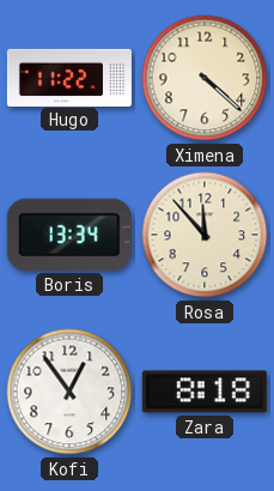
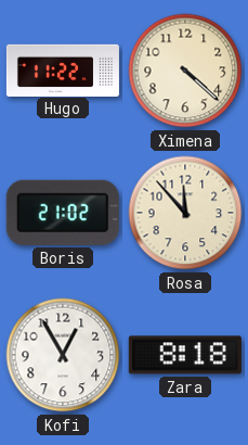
Boris: 13:34 -> 21:02
Kofi: 12:54 -> 12:55
